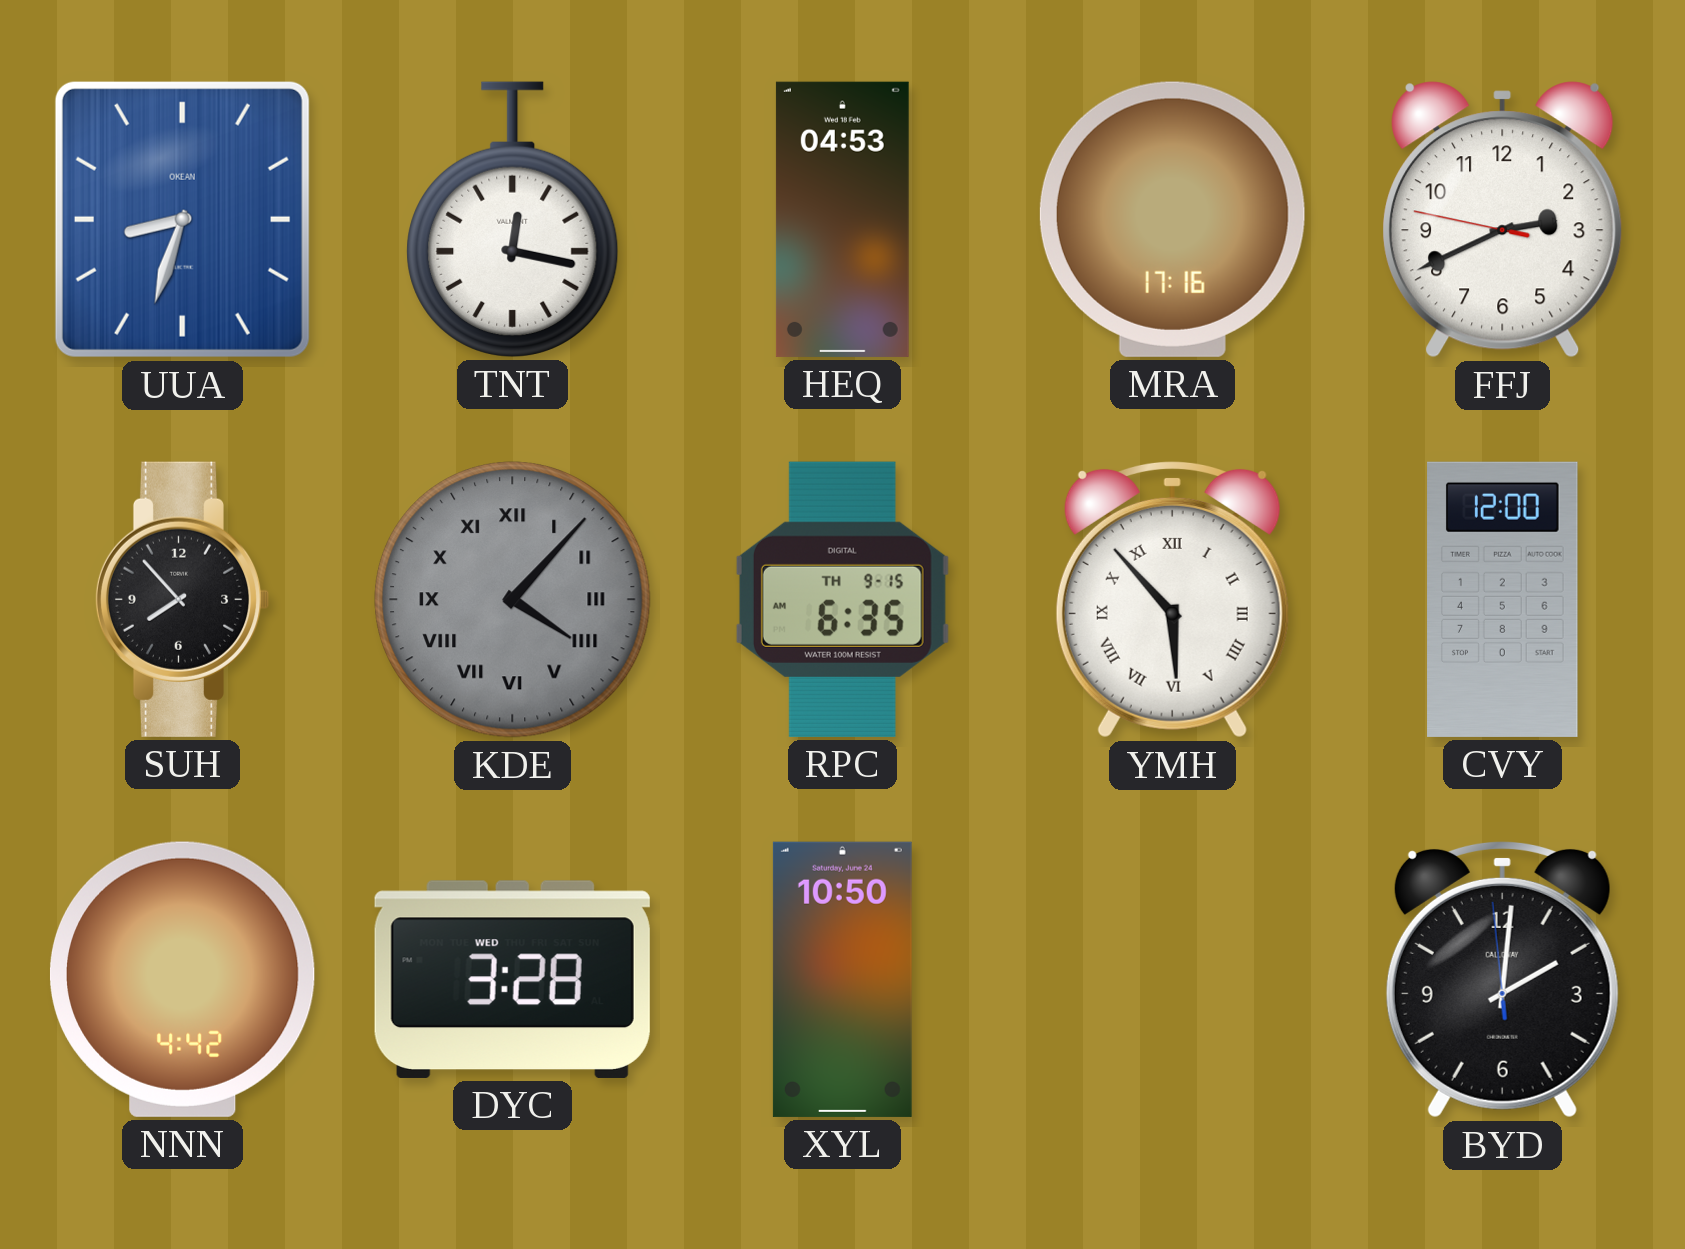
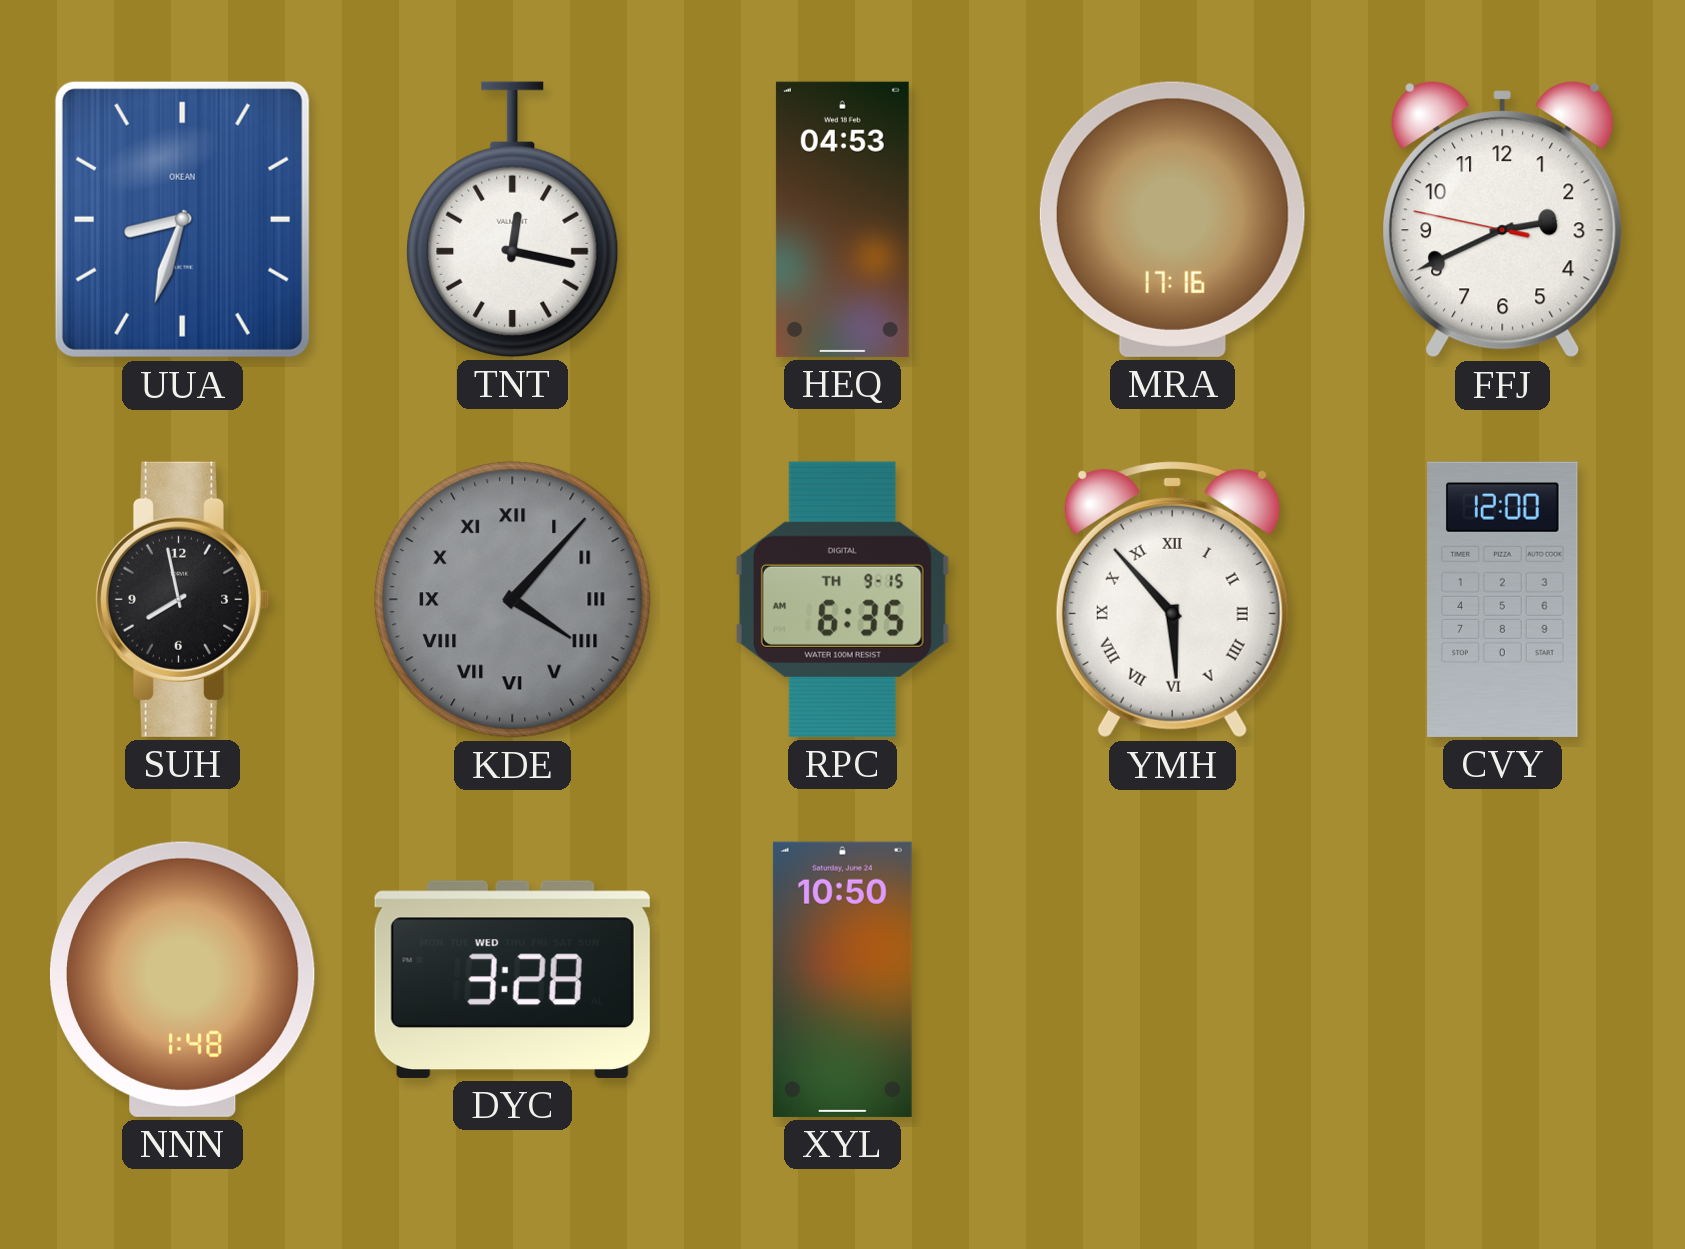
SUH: 7:53 -> 7:58
NNN: 4:42 -> 1:48
BYD: 2:00 -> none
